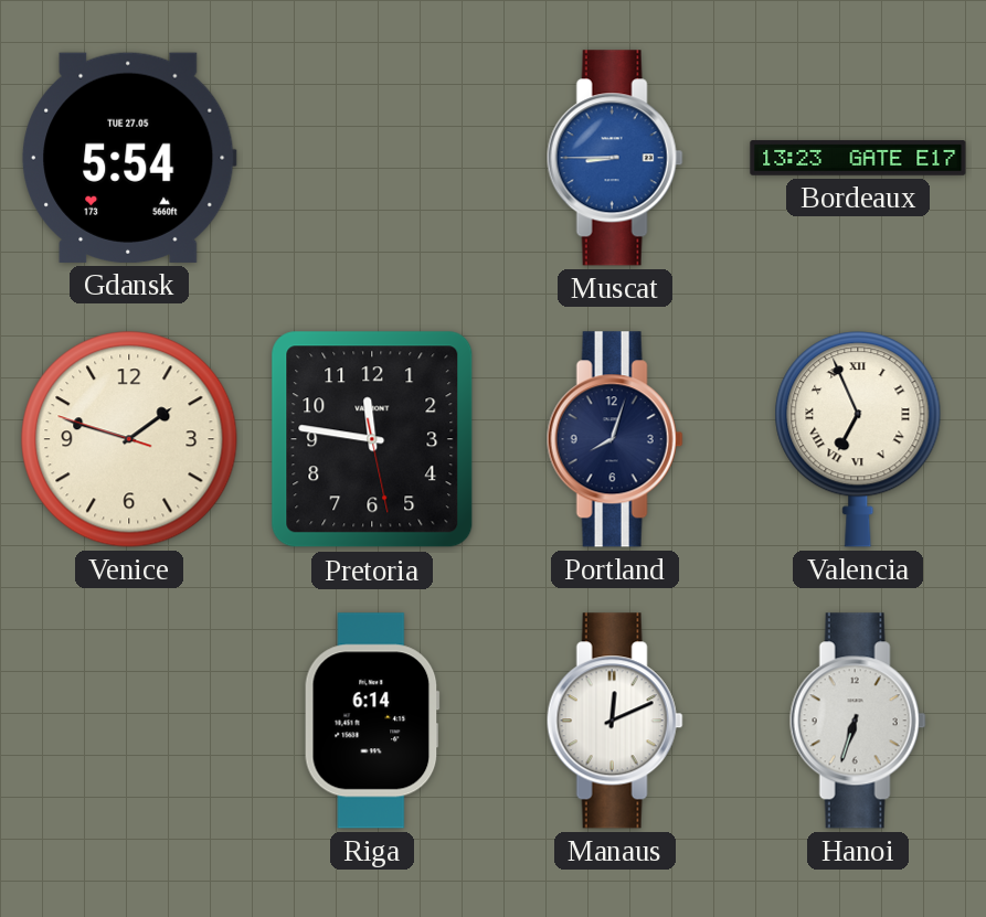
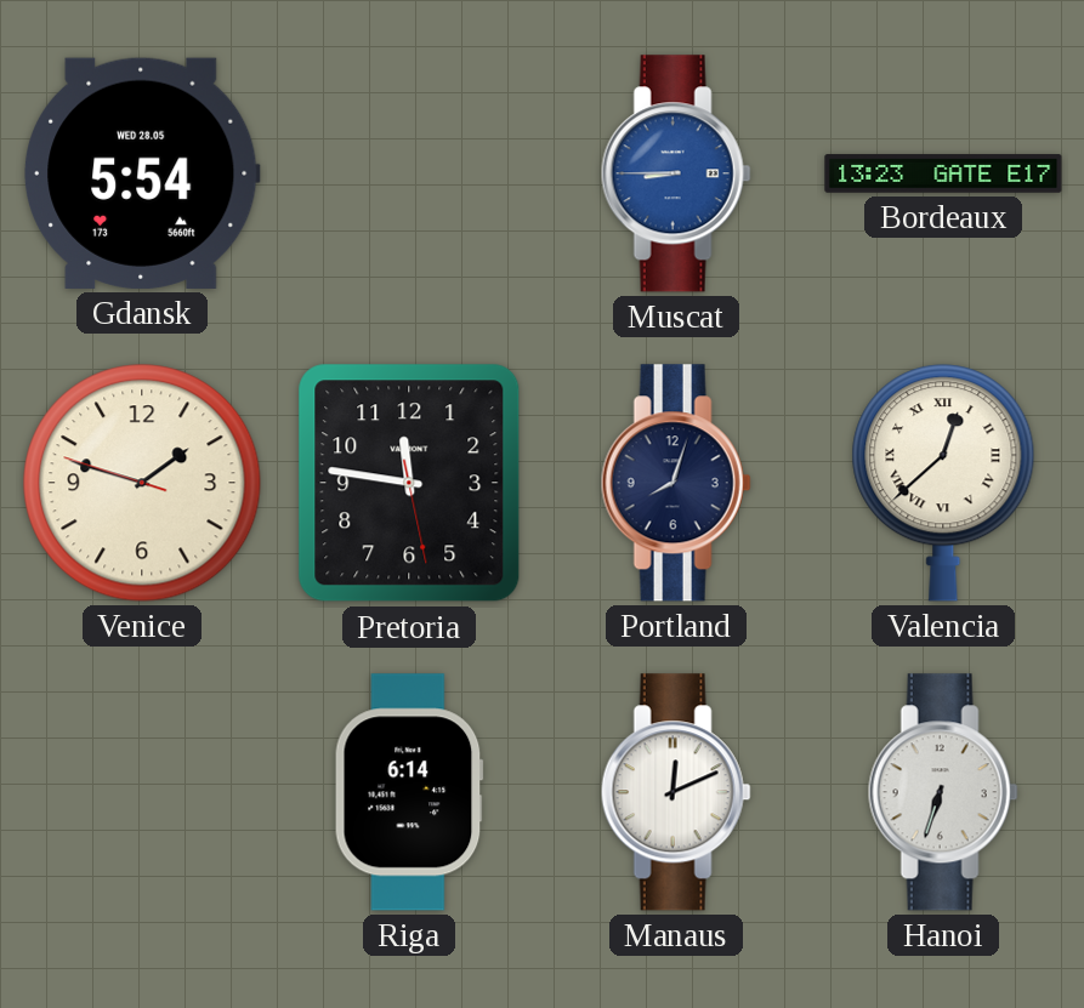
Gdansk date: TUE 27.05 -> WED 28.05
Valencia: 6:56 -> 12:38
